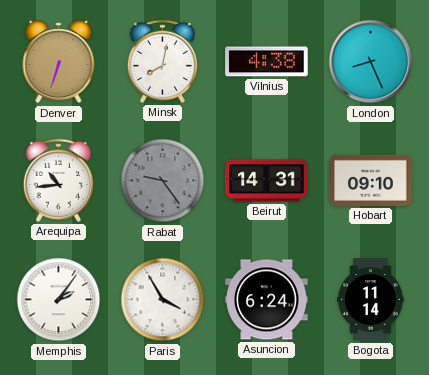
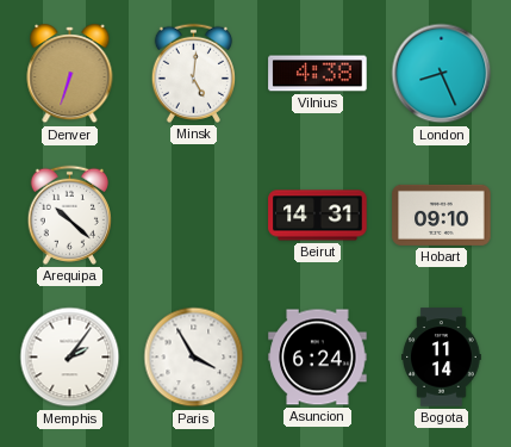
Minsk: 8:02 -> 5:01
Arequipa: 10:44 -> 10:22
Rabat: 9:24 -> none
